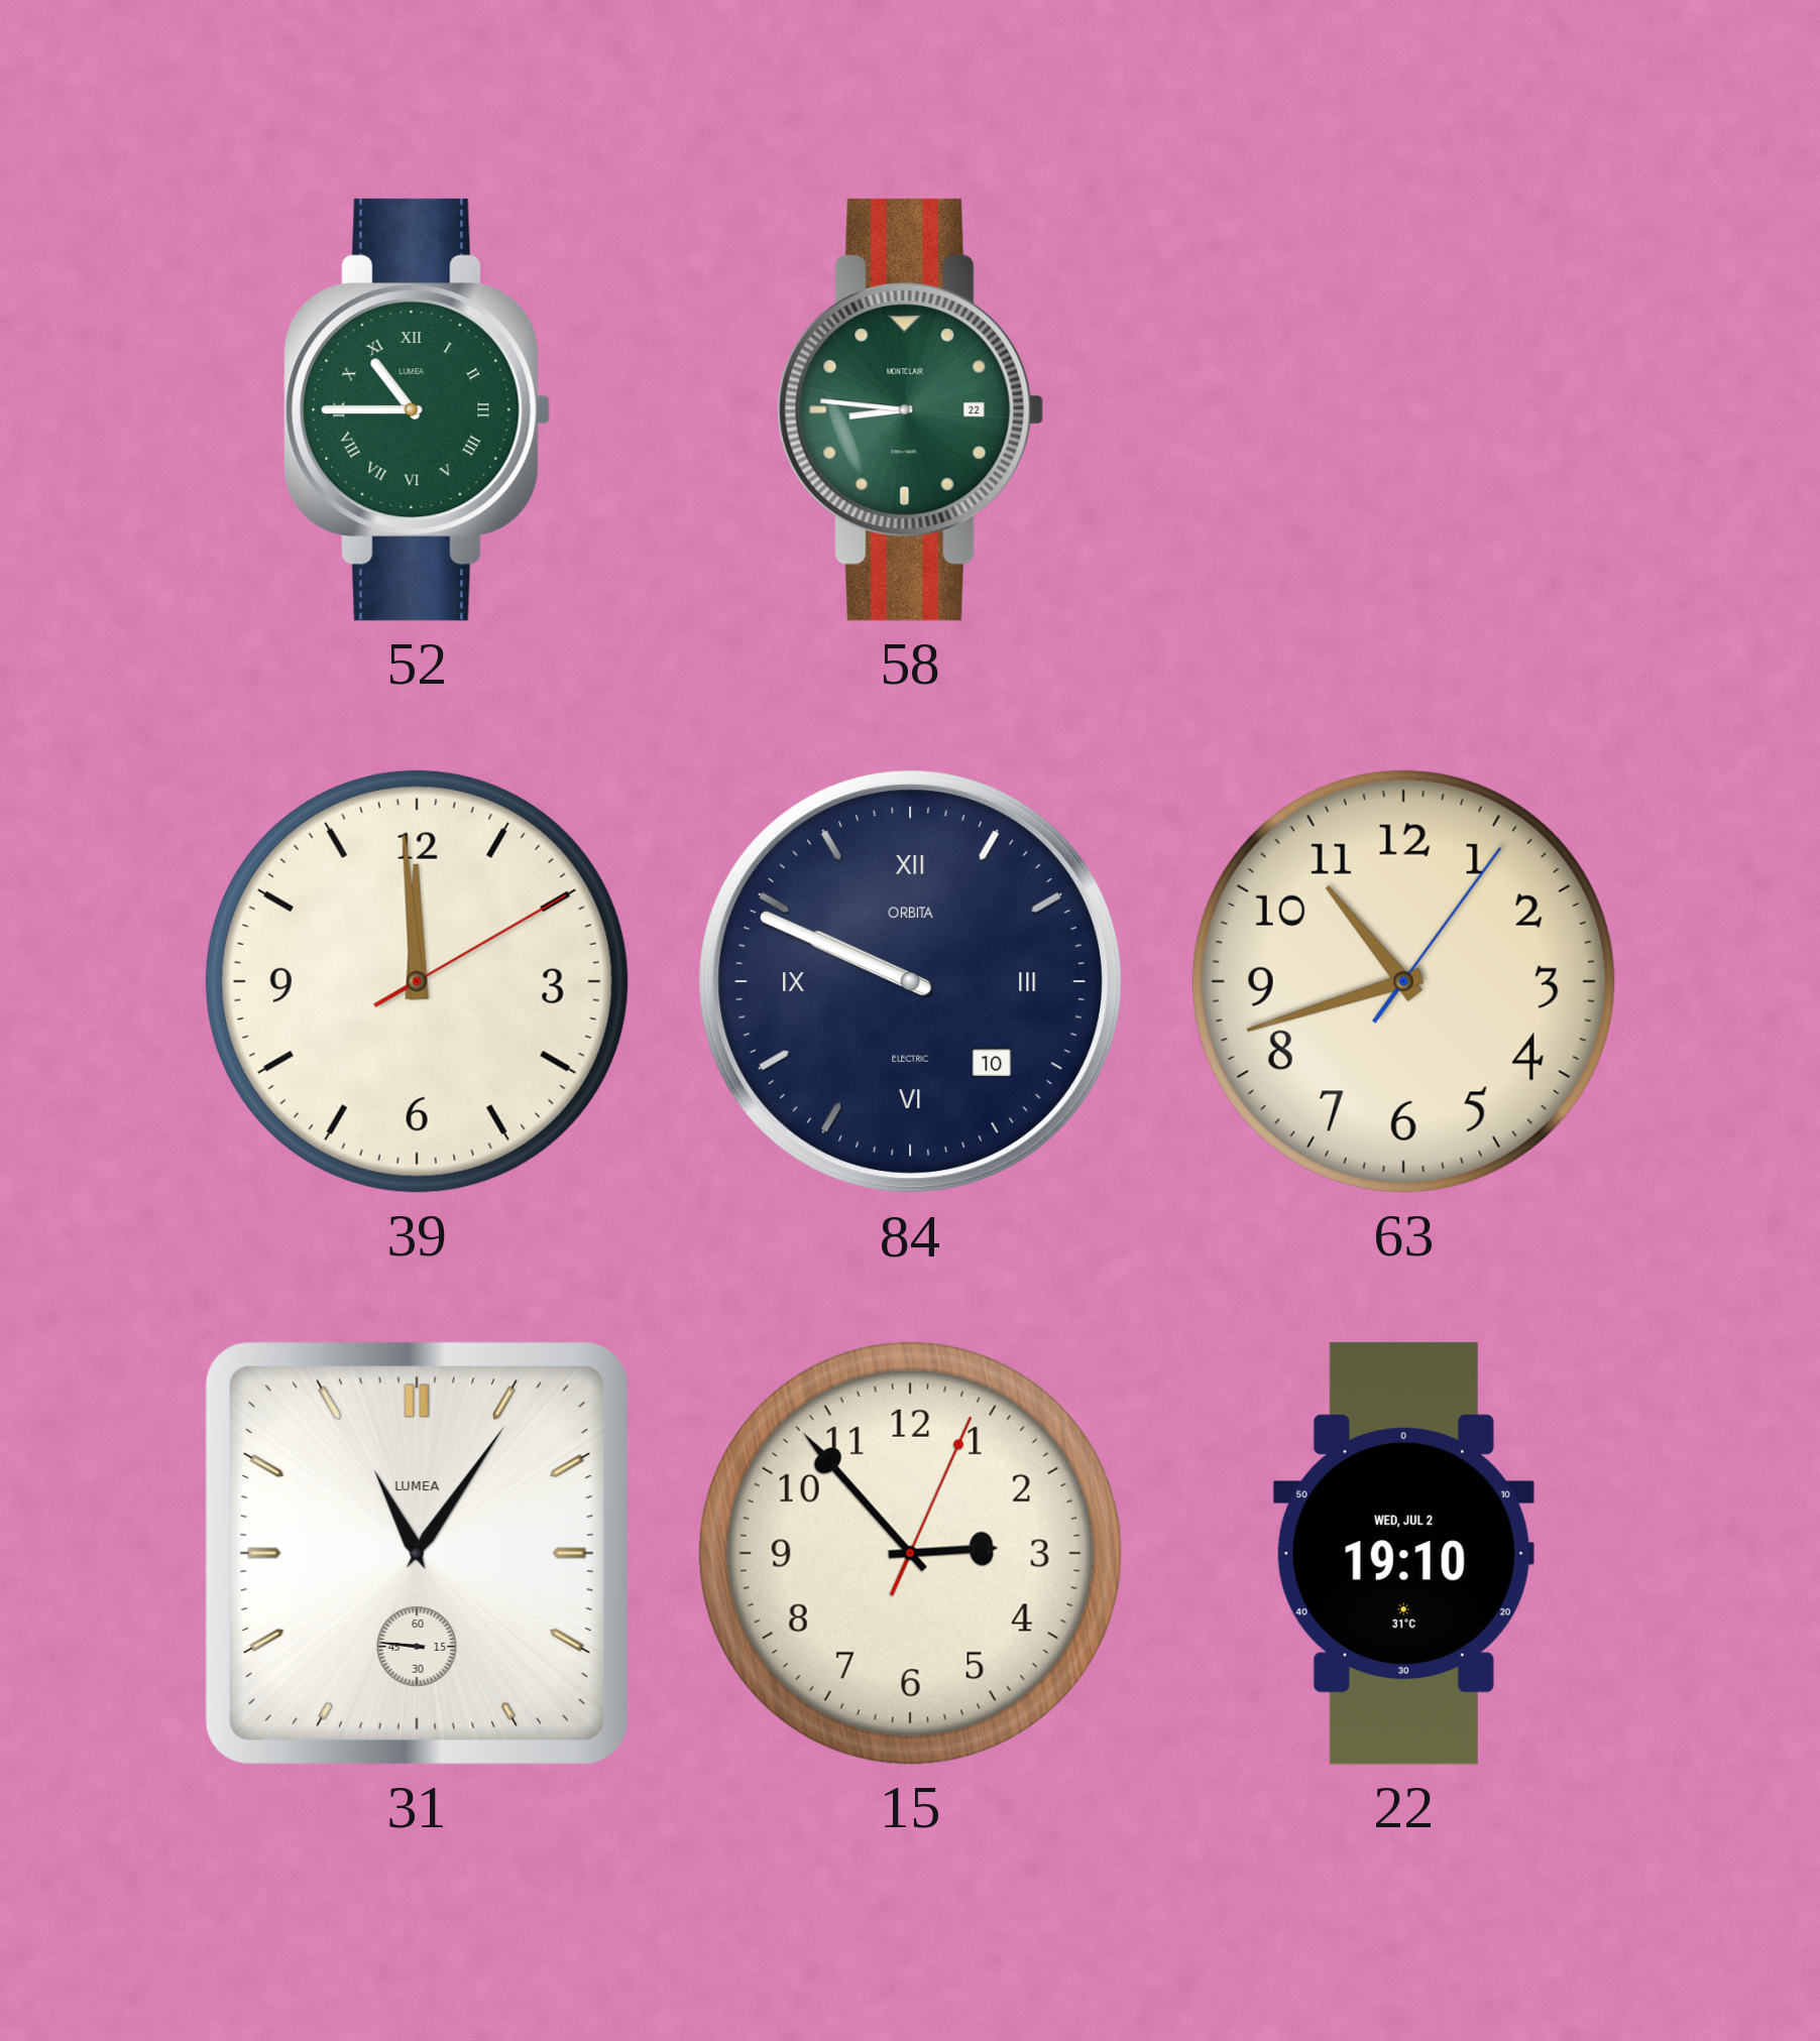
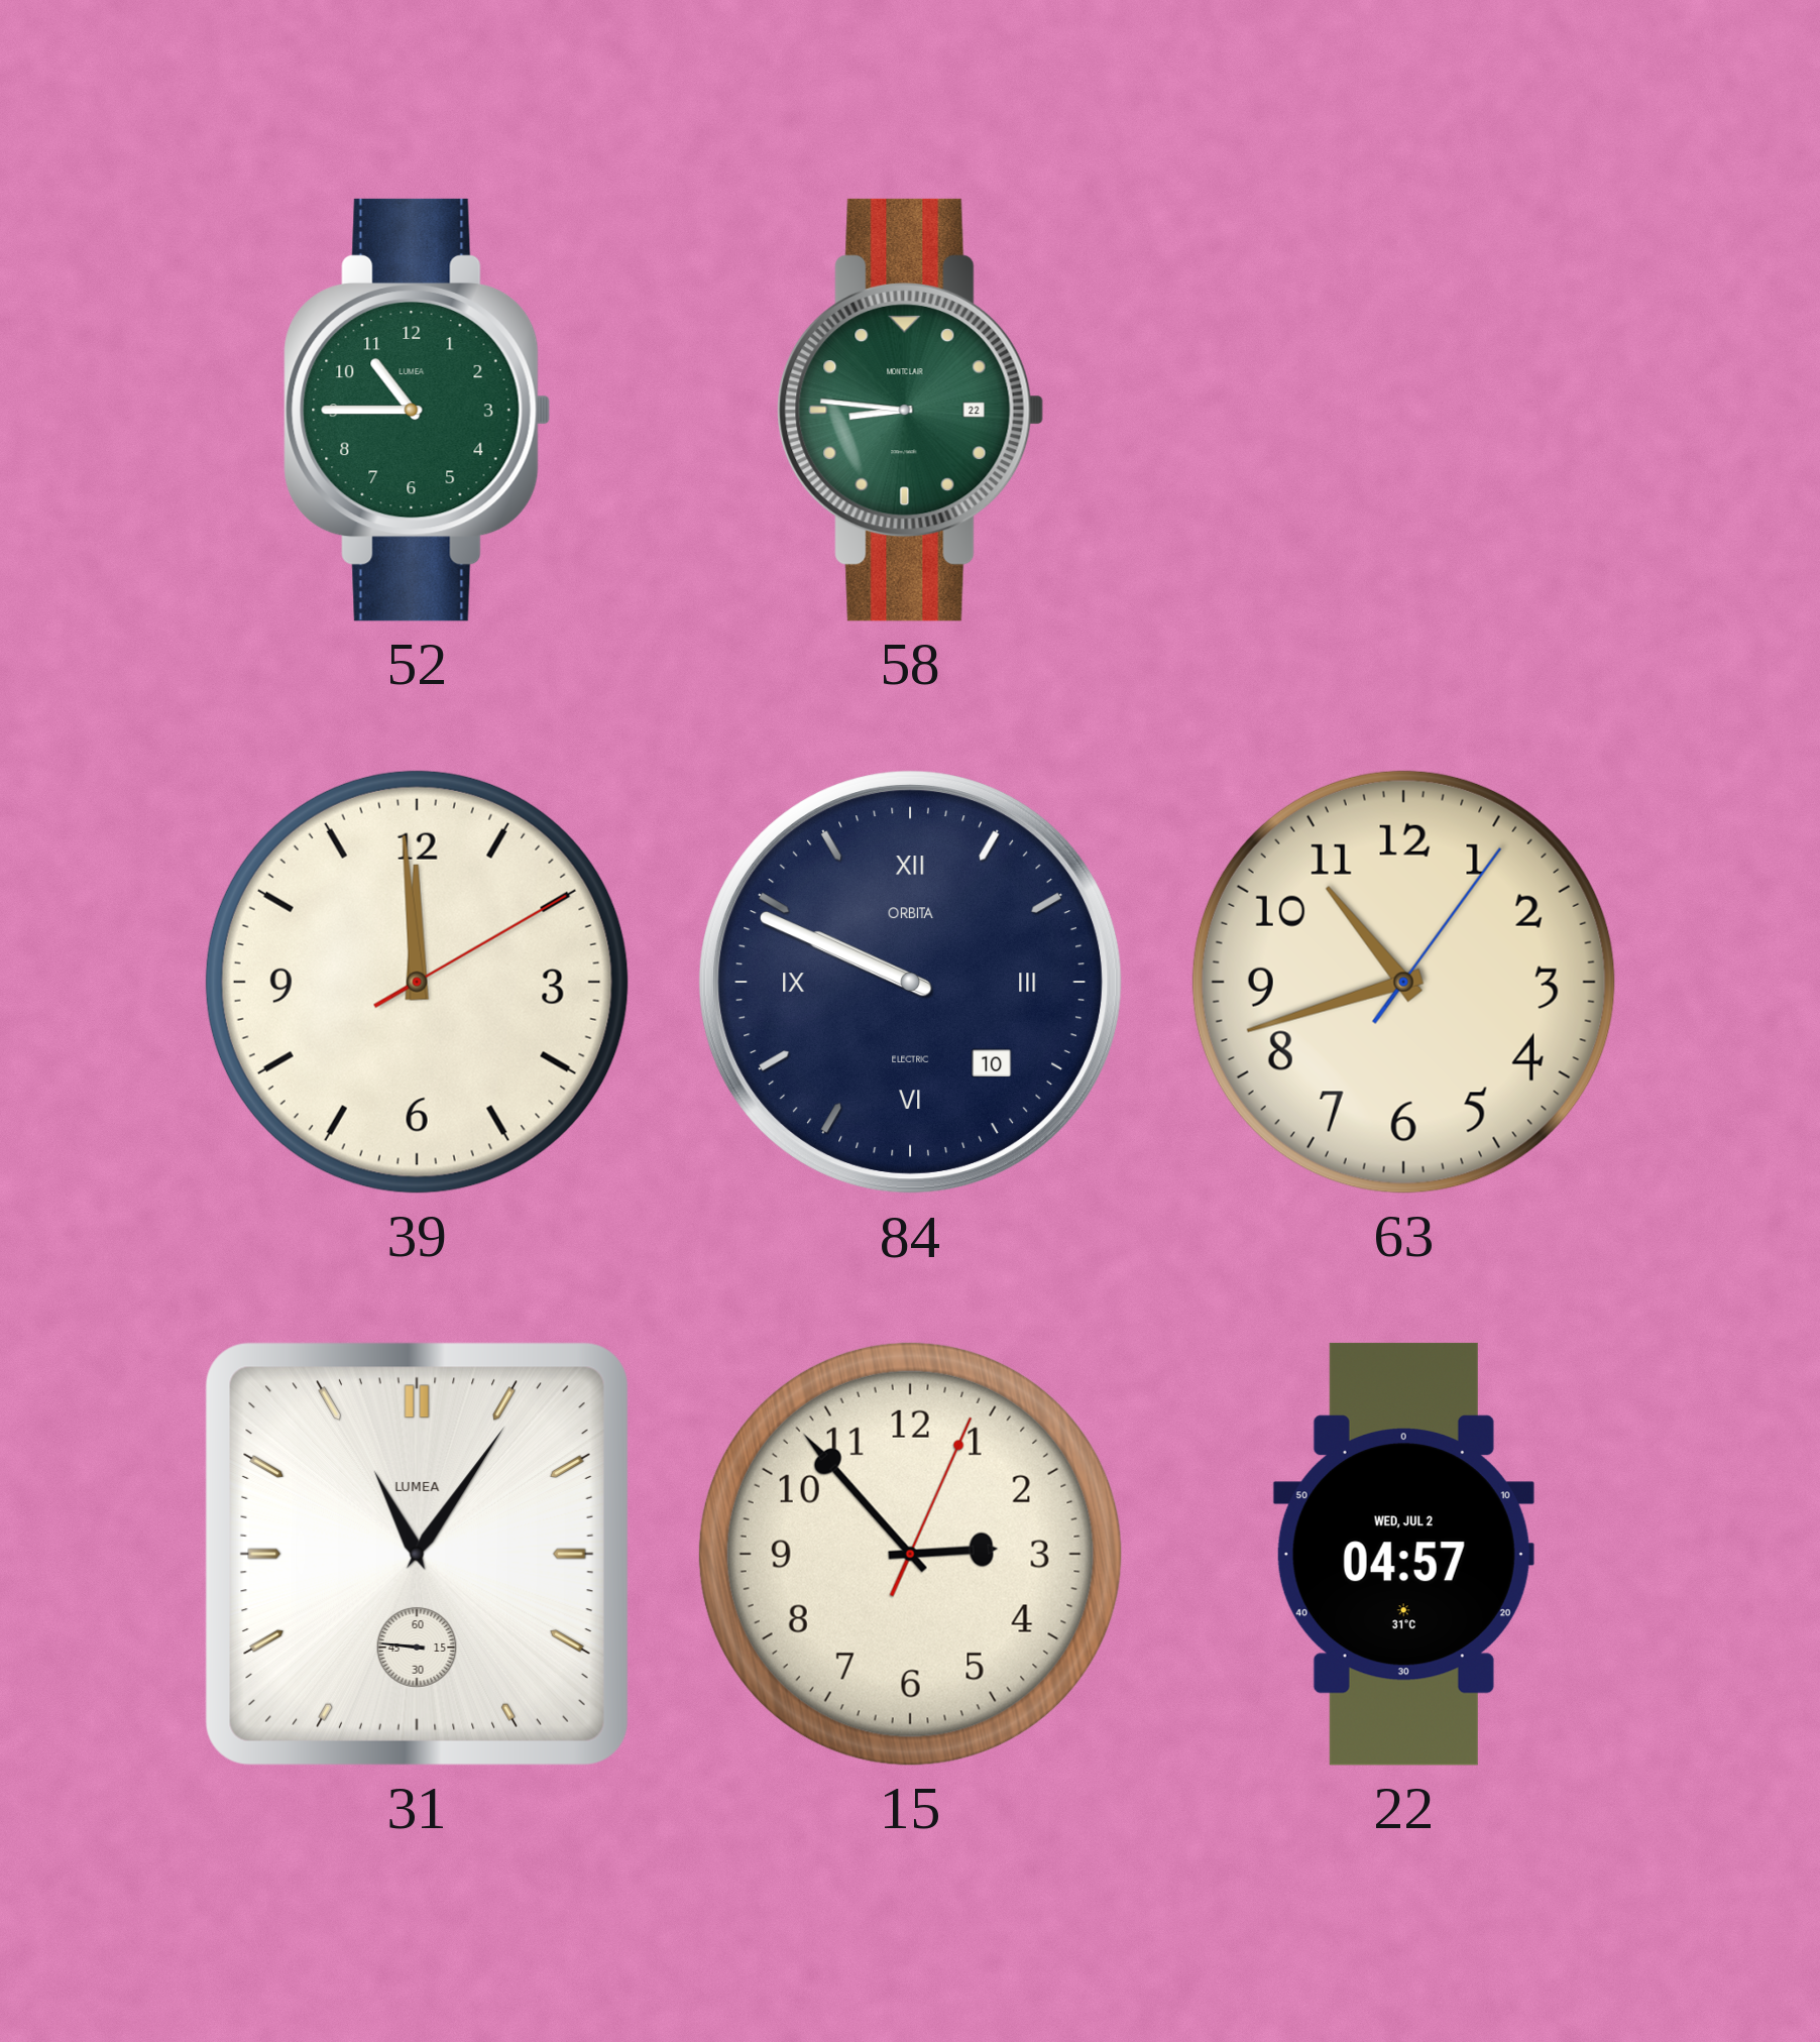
52 numerals: Roman -> Arabic
22: 19:10 -> 04:57
